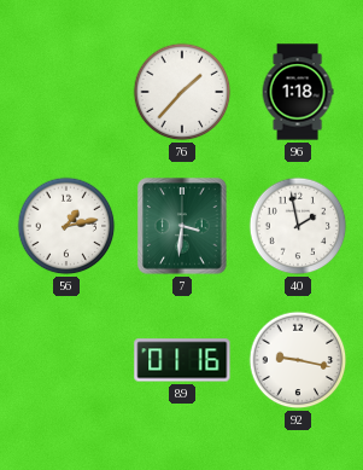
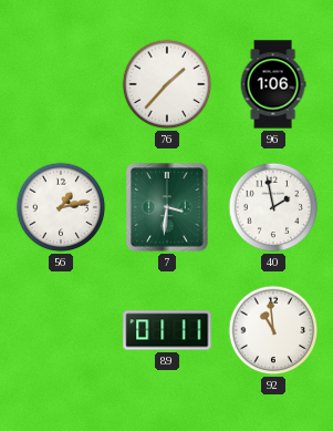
96: 1:18 -> 1:06
89: 01:16 -> 01:11
92: 9:17 -> 10:59
